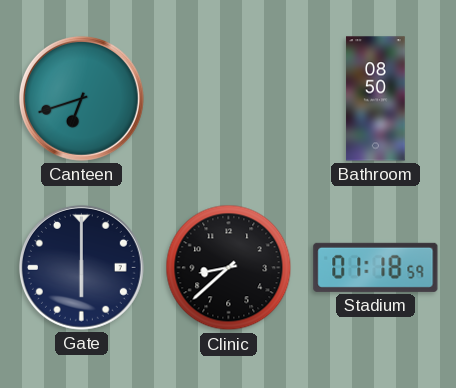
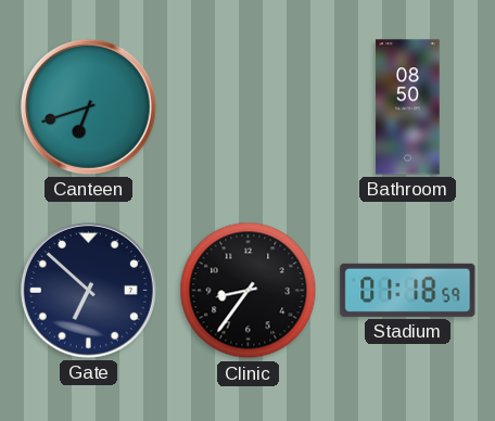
Gate: 6:00 -> 6:52
Clinic: 8:38 -> 8:36
